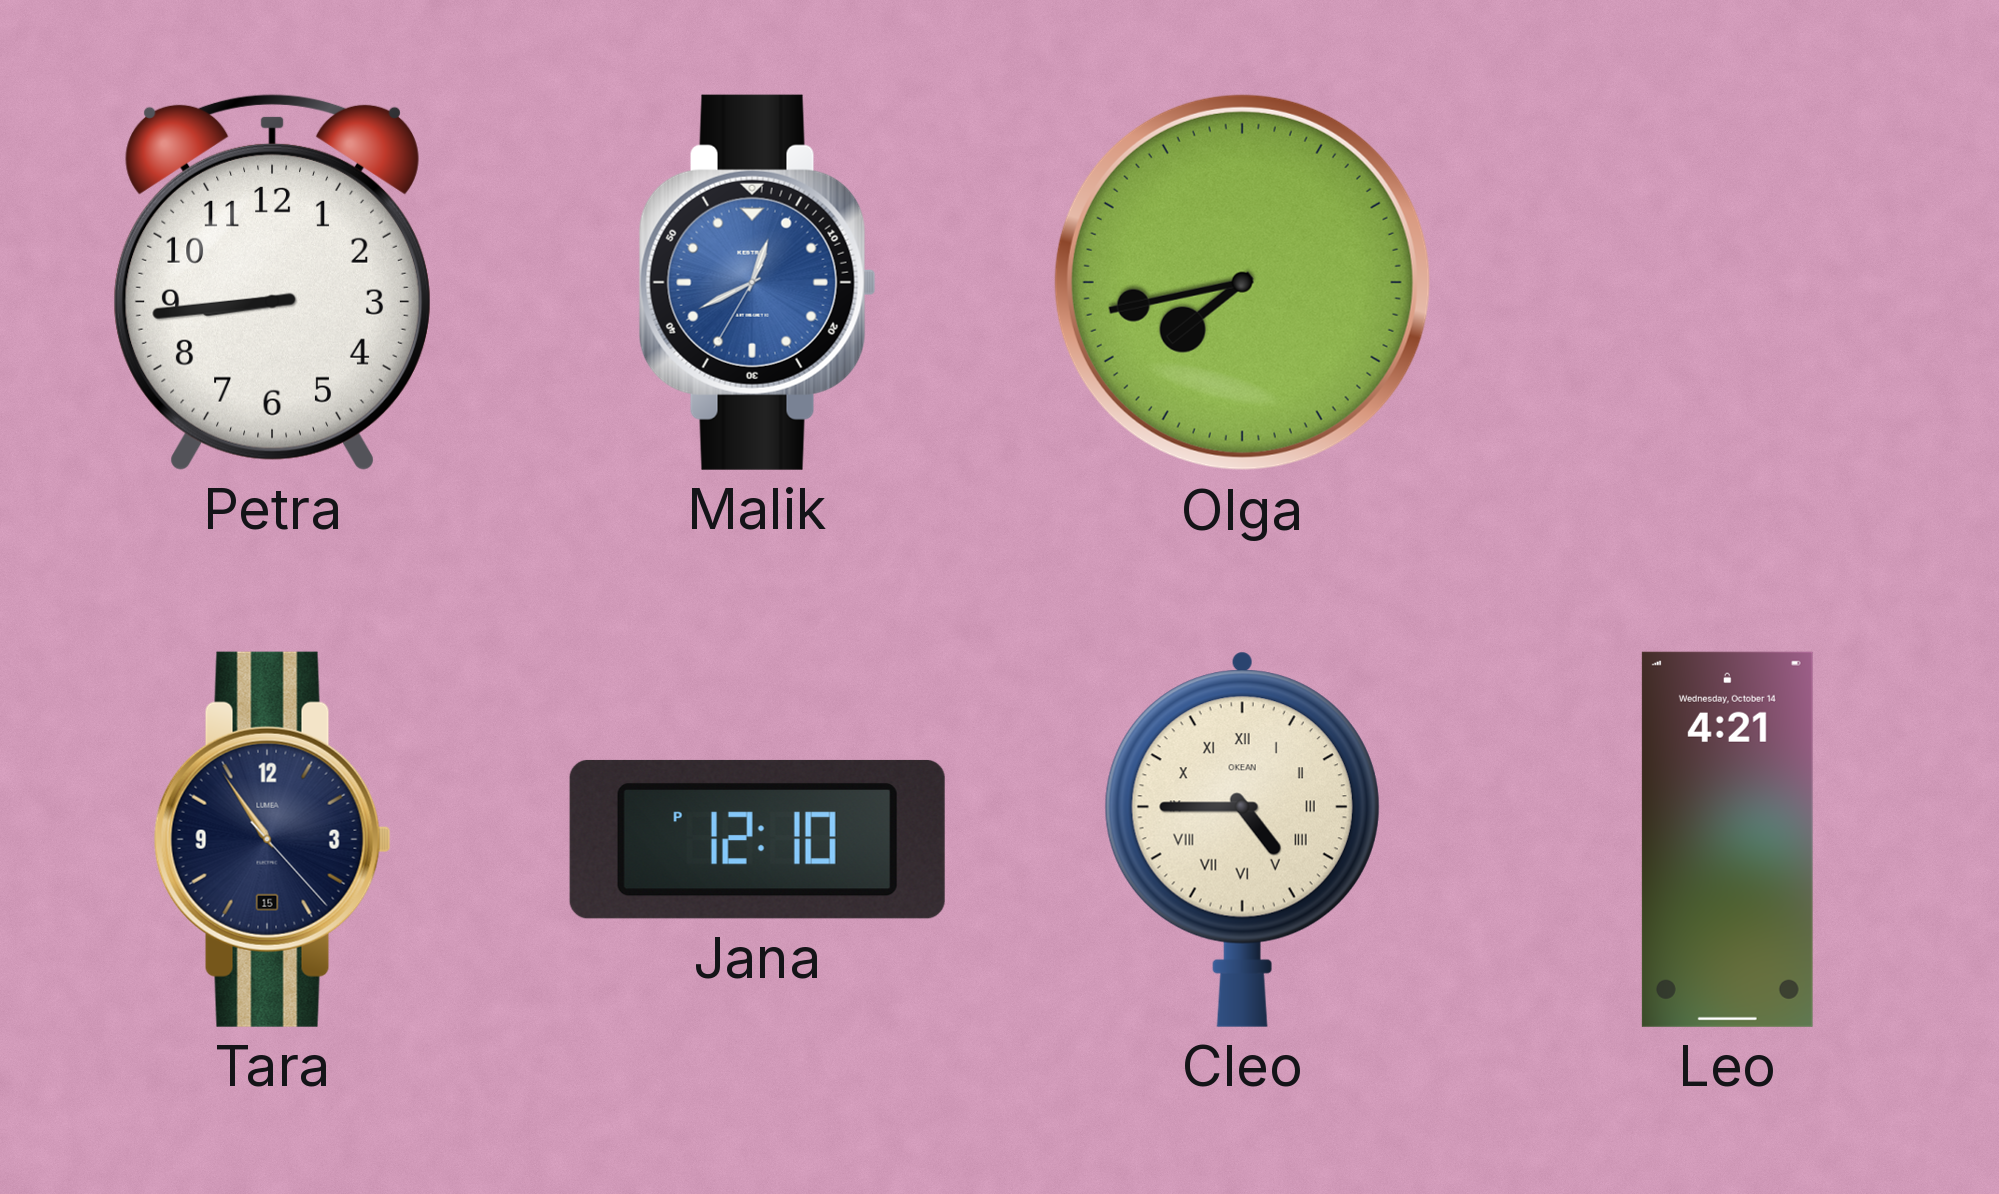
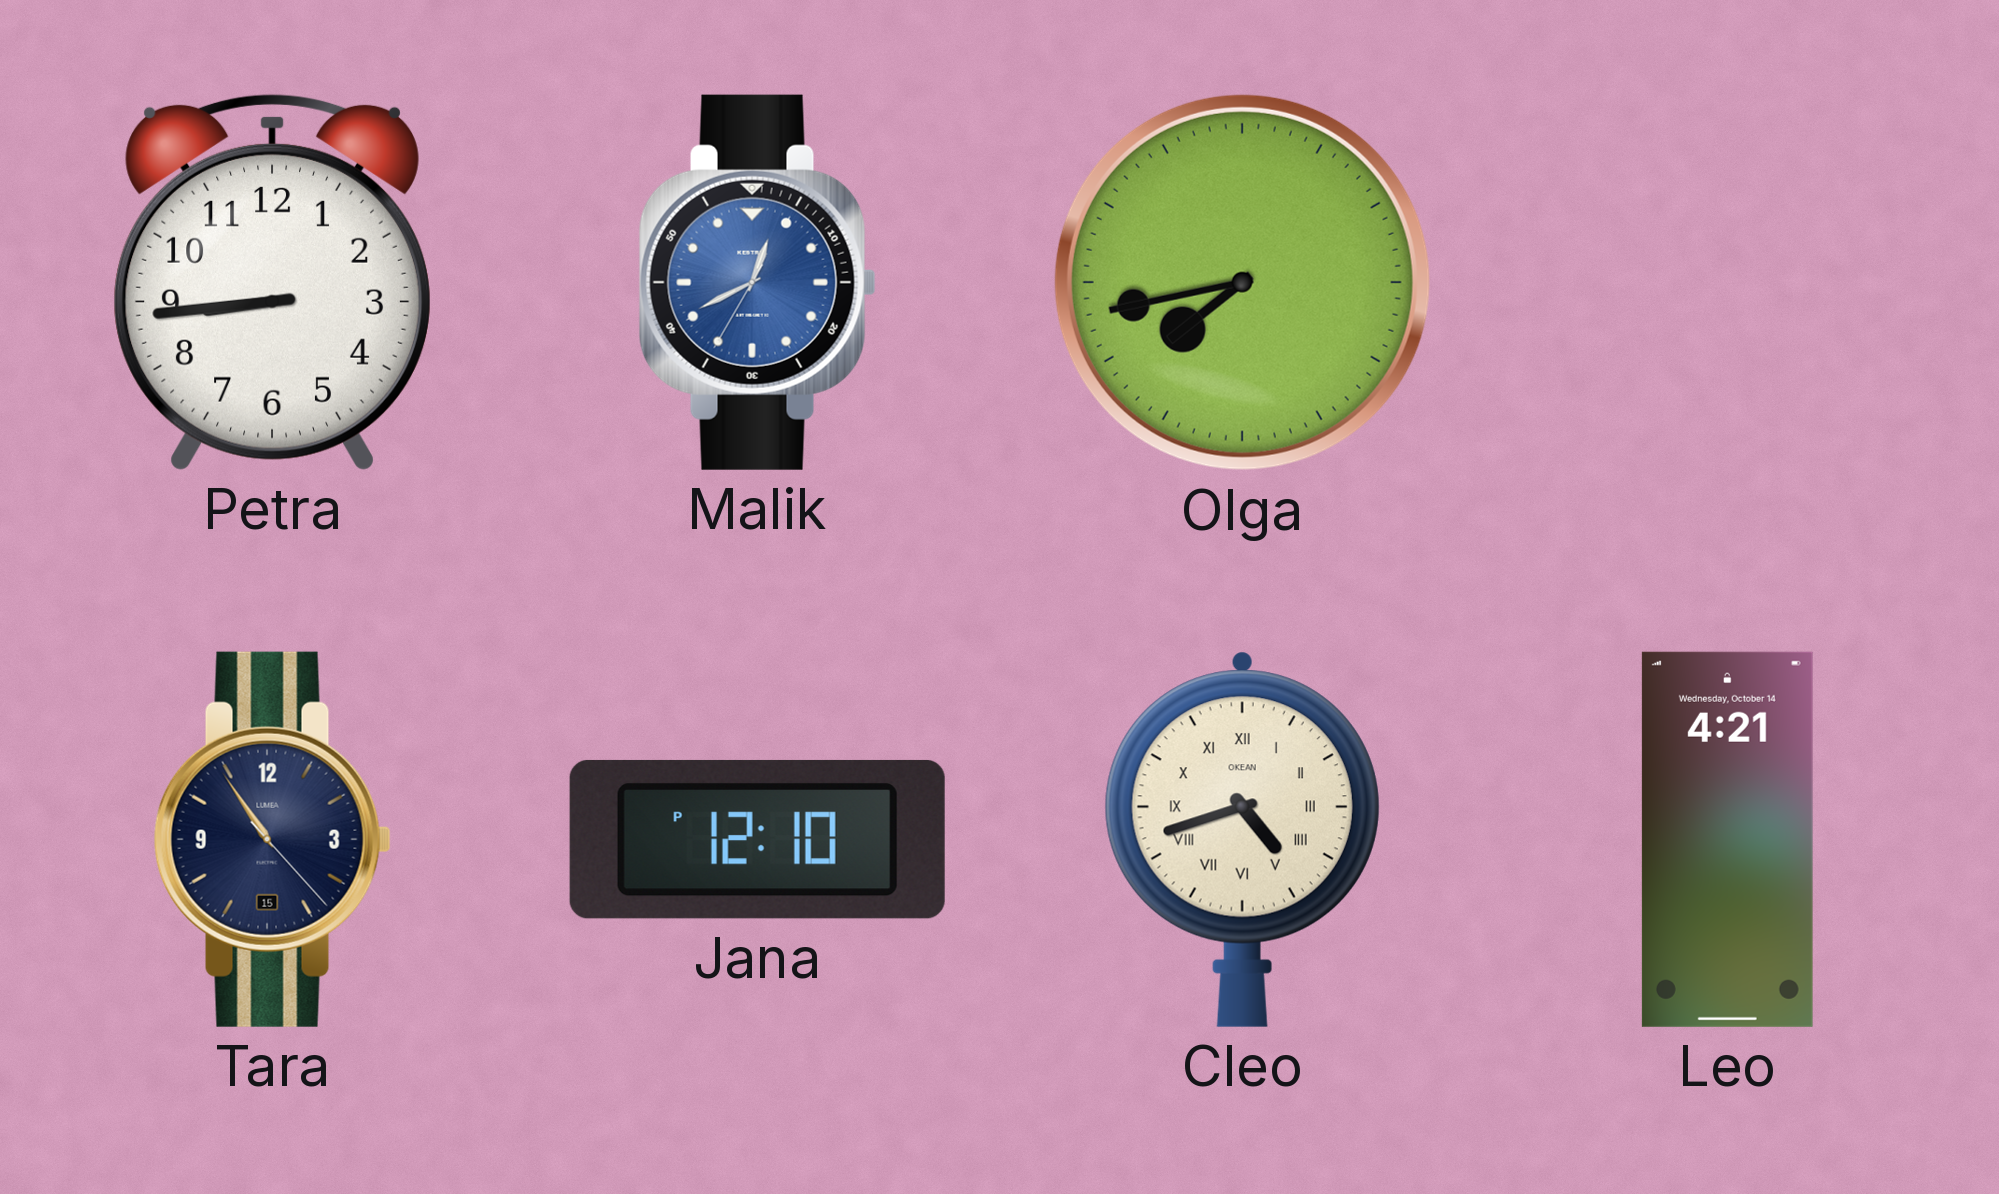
Cleo: 4:45 -> 4:42
